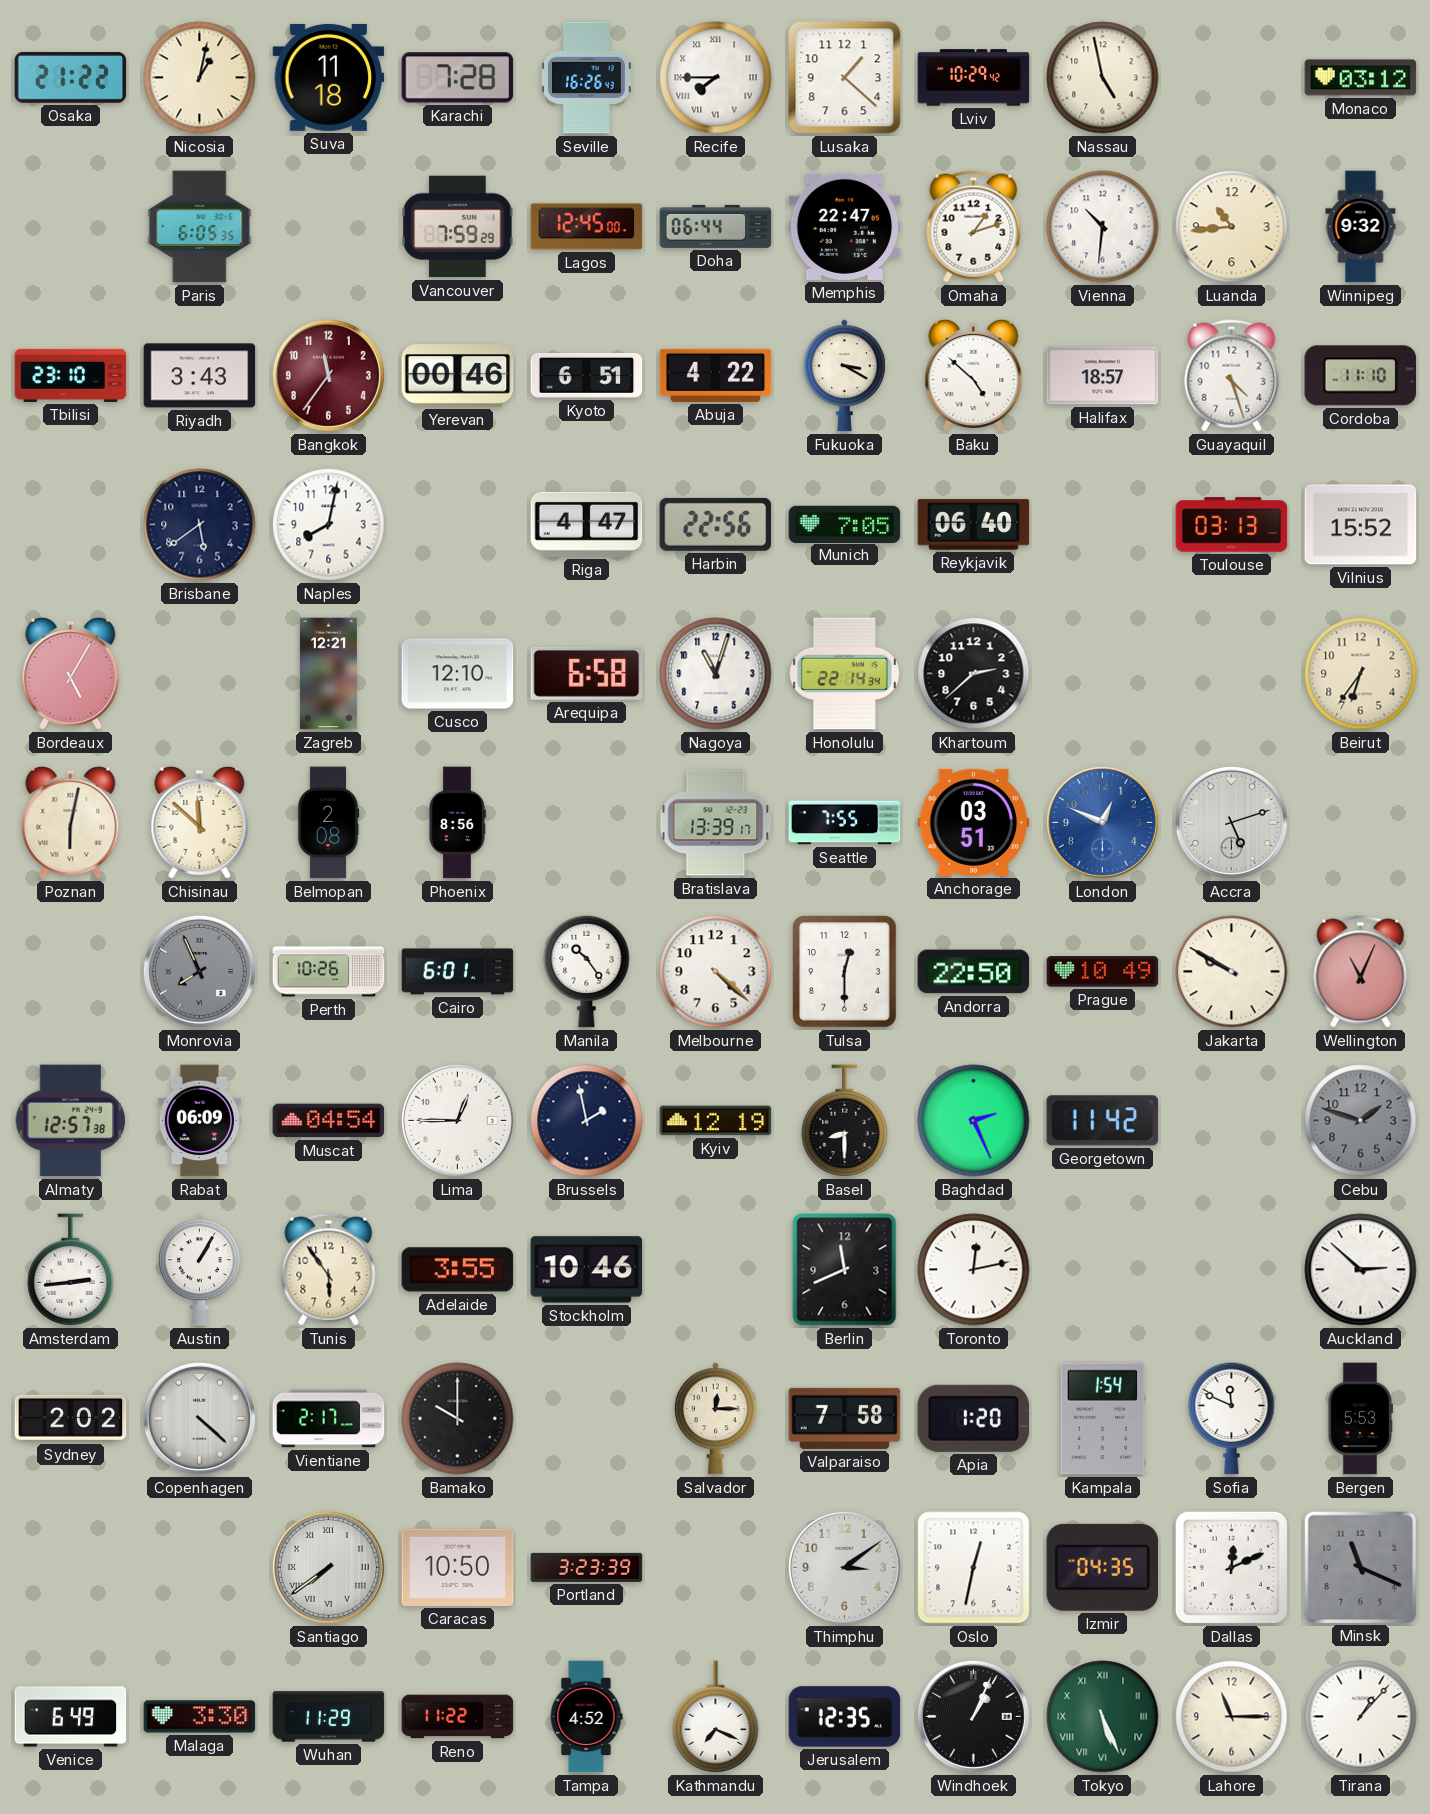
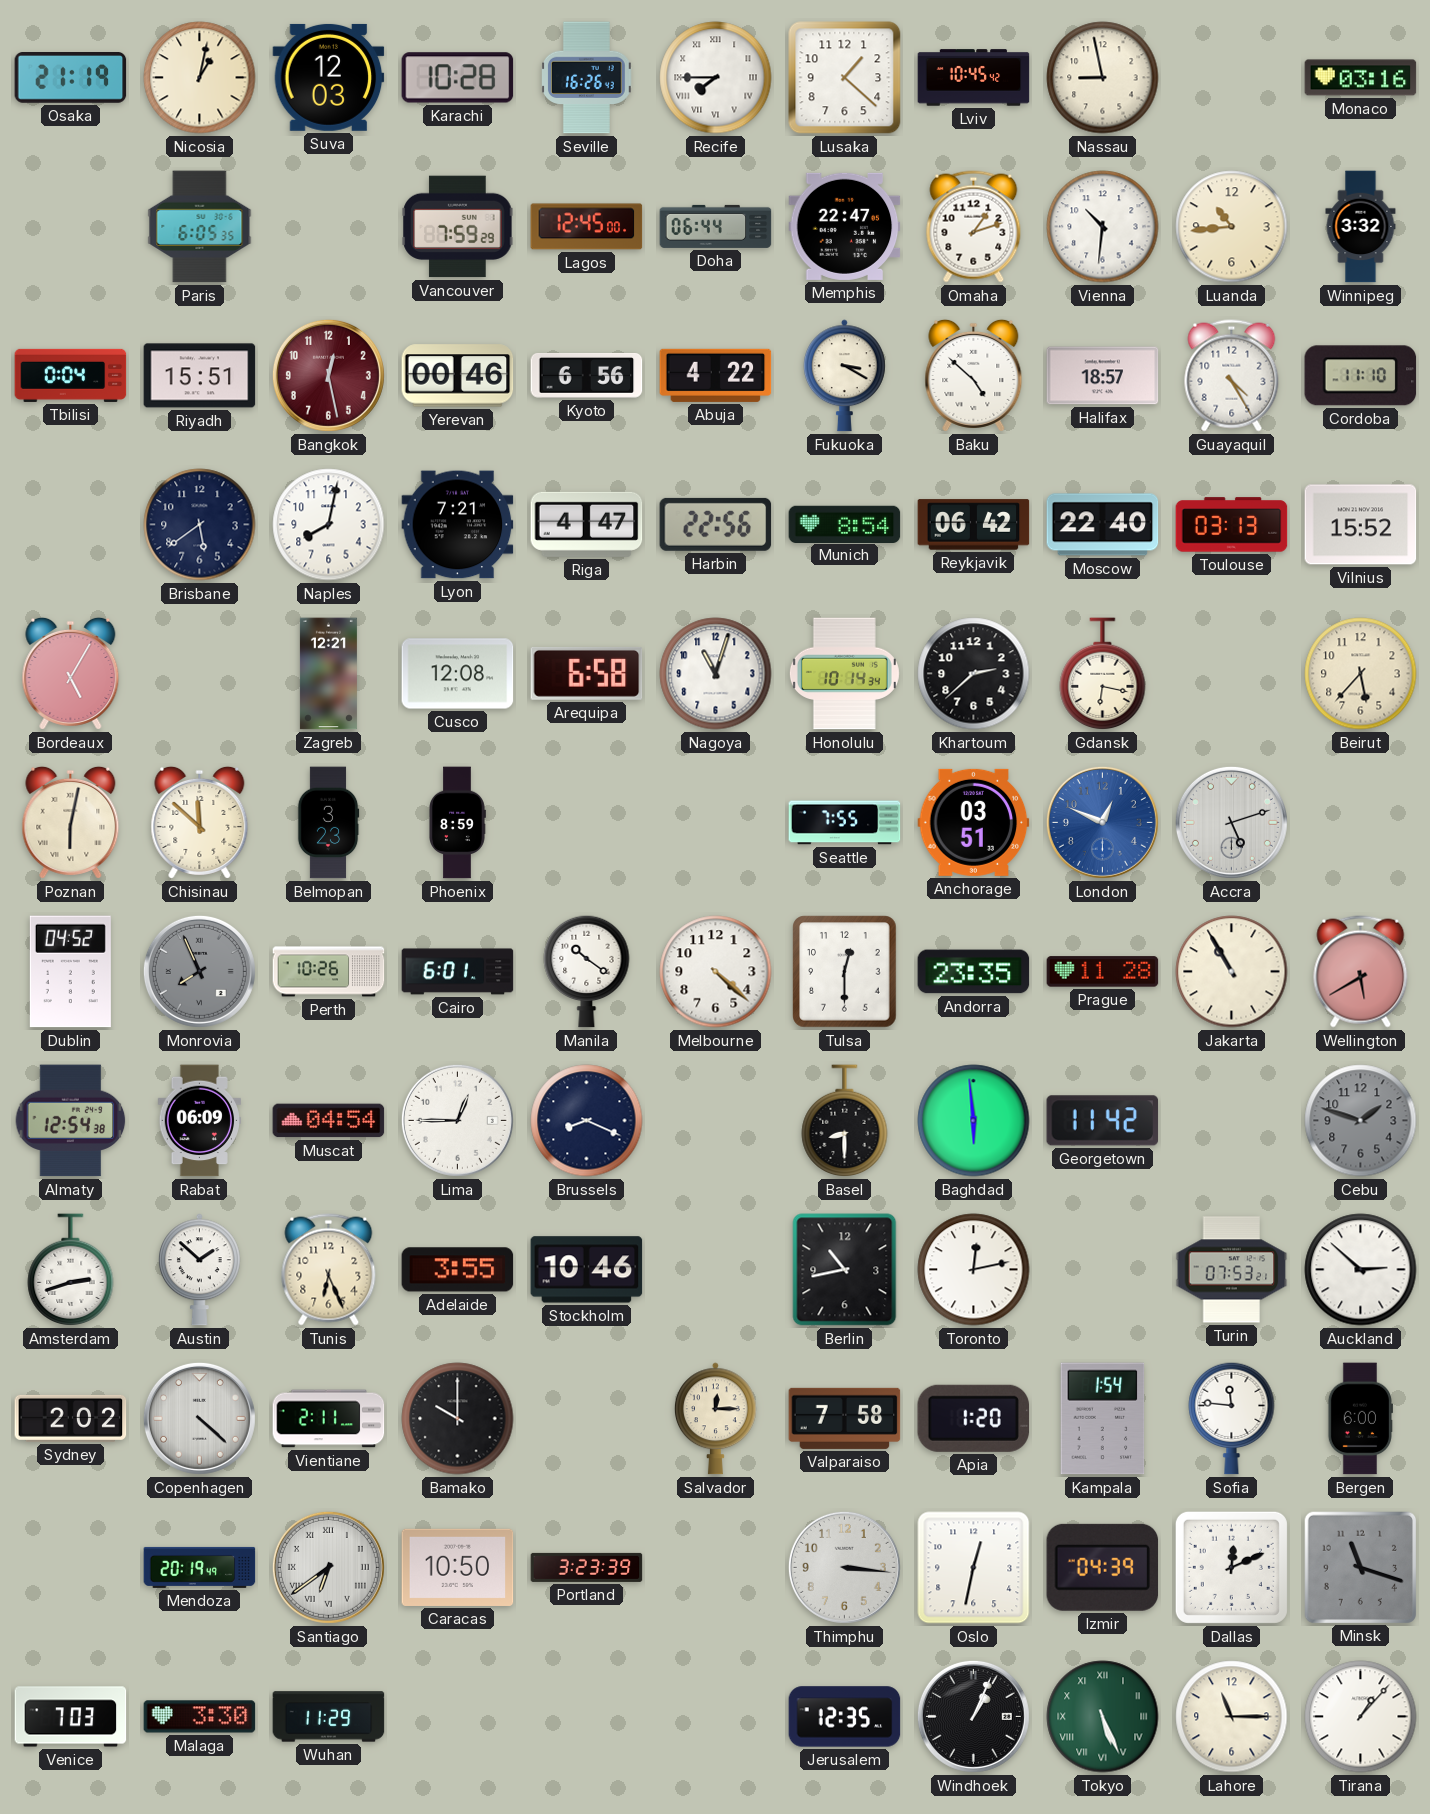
Osaka: 21:22 -> 21:19
Suva: 11:18 -> 12:03
Karachi: 7:28 -> 10:28
Lviv: 10:29 -> 10:45
Nassau: 4:58 -> 8:58
Monaco: 03:12 -> 03:16
Winnipeg: 9:32 -> 3:32
Tbilisi: 23:10 -> 0:04
Riyadh: 3:43 -> 15:51
Bangkok: 11:36 -> 12:28
Kyoto: 6:51 -> 6:56
Guayaquil: 4:27 -> 4:25
Lyon: none -> 7:21
Munich: 7:05 -> 8:54
Reykjavik: 06:40 -> 06:42
Moscow: none -> 22:40
Cusco: 12:10 -> 12:08
Honolulu: 22:14 -> 10:14
Gdansk: none -> 6:17
Beirut: 6:36 -> 5:37
Belmopan: 2:08 -> 3:23
Phoenix: 8:56 -> 8:59
Bratislava: 13:39 -> none
Dublin: none -> 04:52
Manila: 10:24 -> 10:21
Andorra: 22:50 -> 23:35
Prague: 10:49 -> 11:28
Jakarta: 9:50 -> 10:55
Wellington: 11:04 -> 5:40
Almaty: 12:57 -> 12:54
Brussels: 1:58 -> 8:19
Kyiv: 12:19 -> none
Baghdad: 2:26 -> 5:59
Amsterdam: 2:44 -> 2:42
Austin: 1:05 -> 1:52
Tunis: 5:54 -> 6:26
Berlin: 11:41 -> 10:43
Turin: none -> 07:53
Vientiane: 2:17 -> 2:11
Sofia: 11:49 -> 11:46
Bergen: 5:53 -> 6:00
Mendoza: none -> 20:19
Santiago: 7:39 -> 6:39
Thimphu: 3:09 -> 3:16
Izmir: 04:35 -> 04:39
Minsk: 11:19 -> 11:18
Venice: 6:49 -> 7:03
Reno: 11:22 -> none
Tampa: 4:52 -> none
Kathmandu: 7:19 -> none
